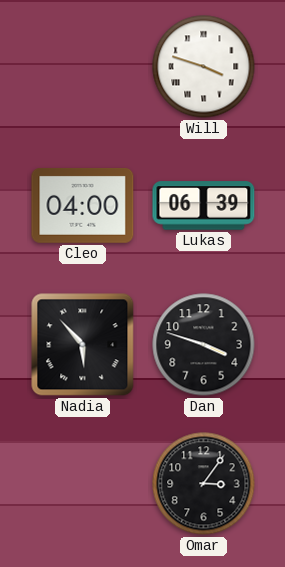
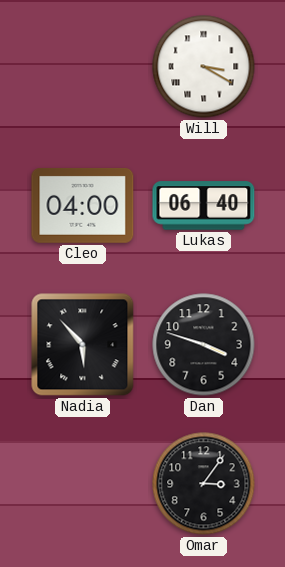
Will: 3:48 -> 3:20
Lukas: 06:39 -> 06:40
